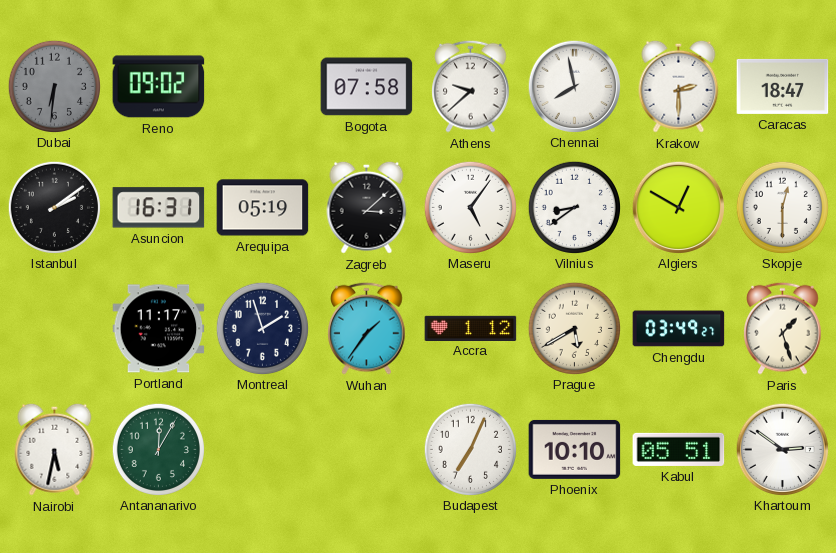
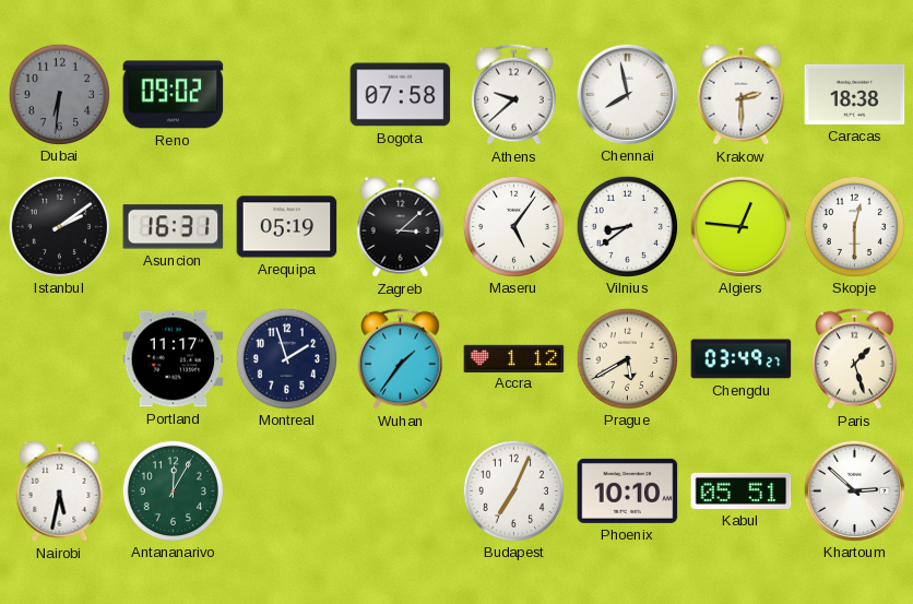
Caracas: 18:47 -> 18:38
Algiers: 12:50 -> 12:46
Khartoum: 2:51 -> 2:52
